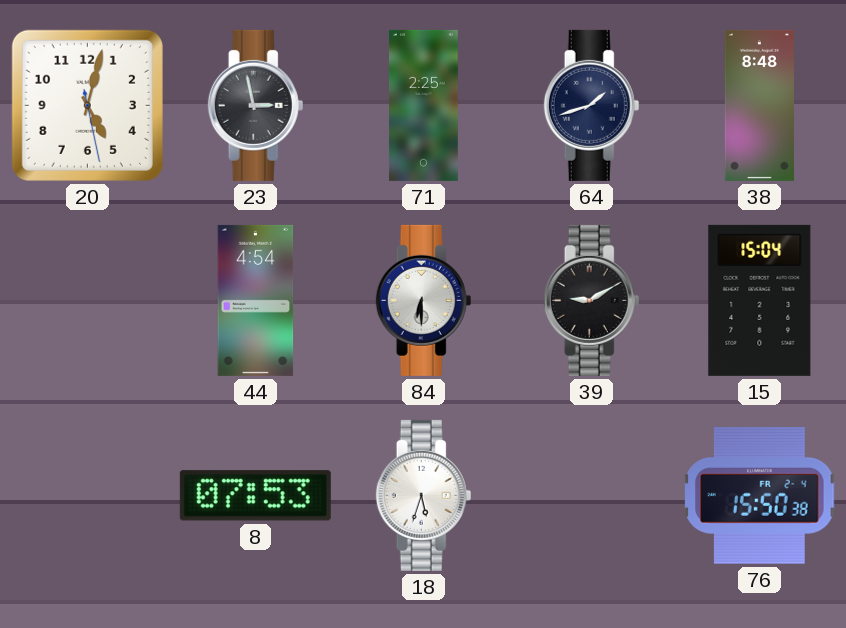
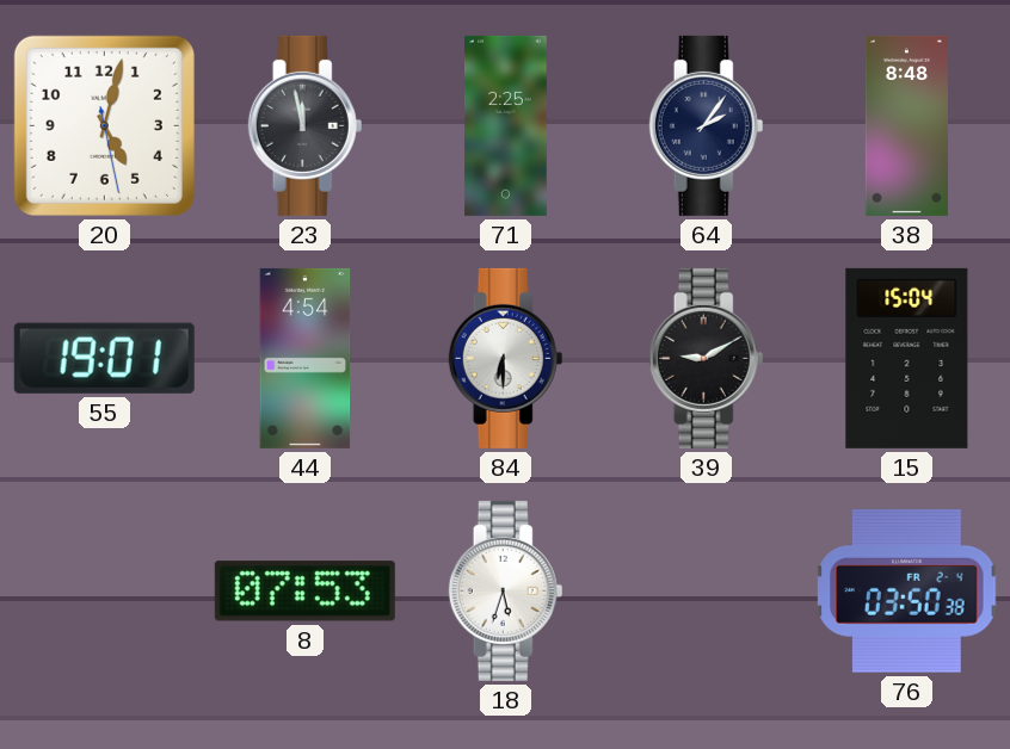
23: 2:58 -> 11:58
64: 1:42 -> 2:06
55: none -> 19:01
76: 15:50 -> 03:50
